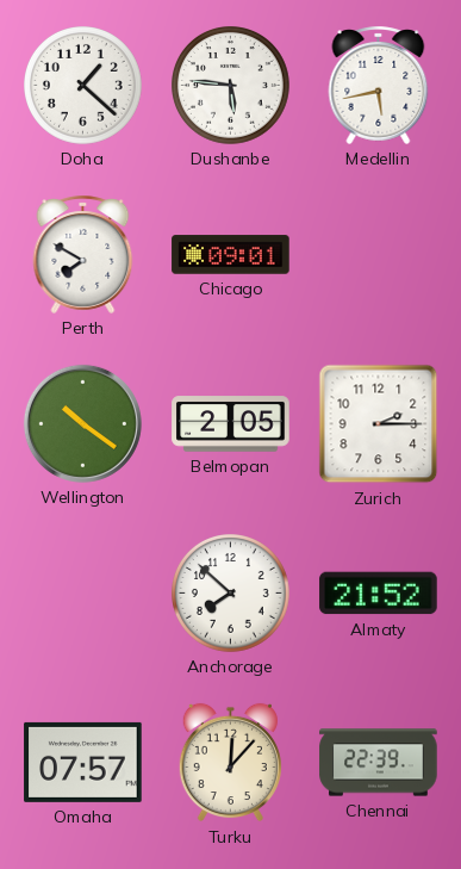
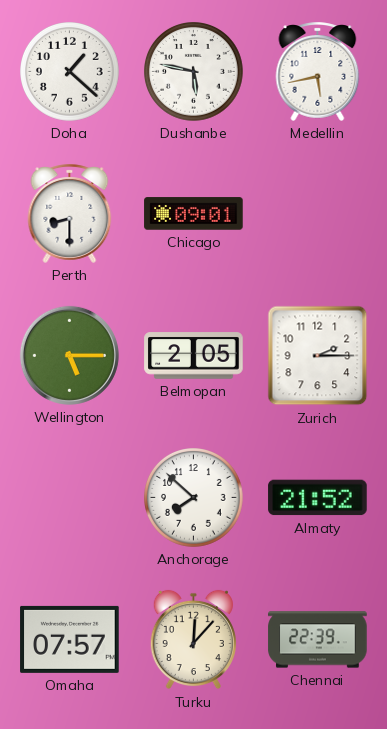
Dushanbe: 5:46 -> 5:47
Perth: 7:50 -> 8:30
Wellington: 10:21 -> 5:15
